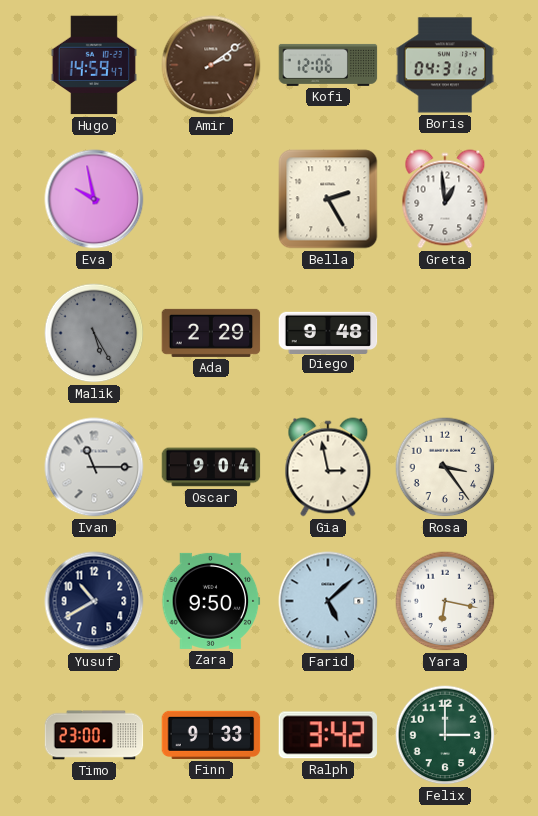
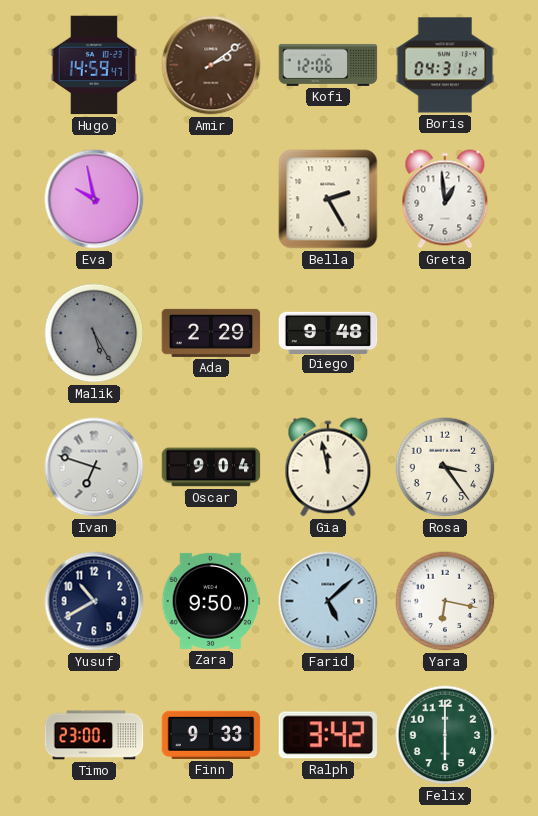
Ivan: 11:15 -> 6:48
Gia: 2:58 -> 11:58
Felix: 3:00 -> 6:00
